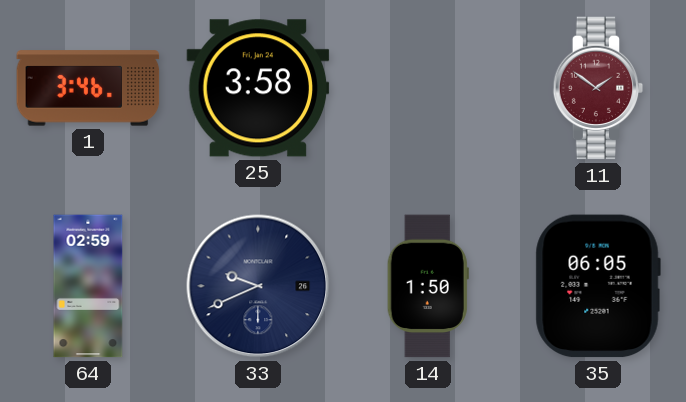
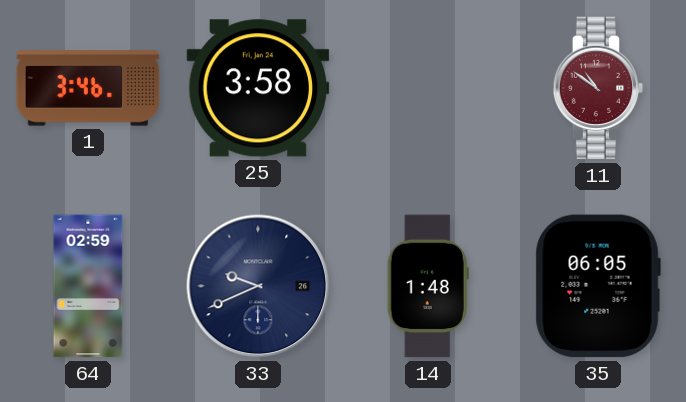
11: 1:51 -> 10:51
14: 1:50 -> 1:48
